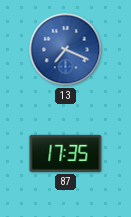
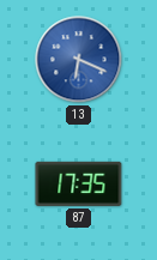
13: 7:19 -> 6:19
